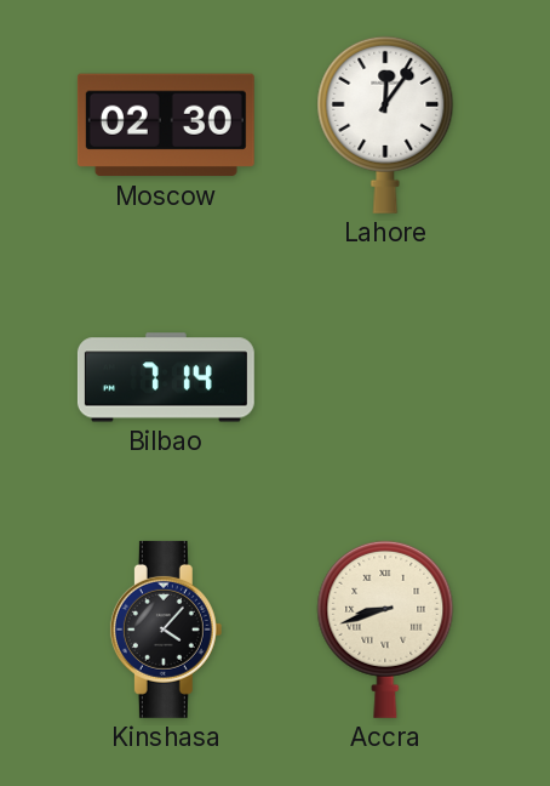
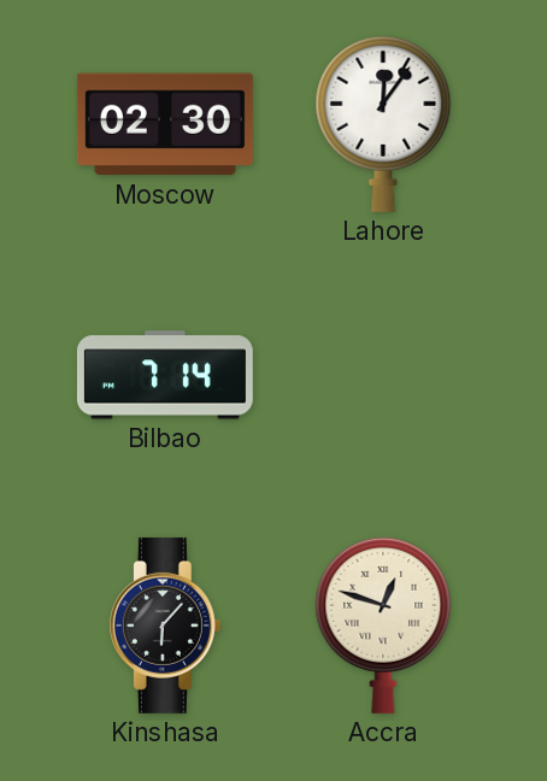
Kinshasa: 4:07 -> 6:07
Accra: 8:42 -> 12:48
